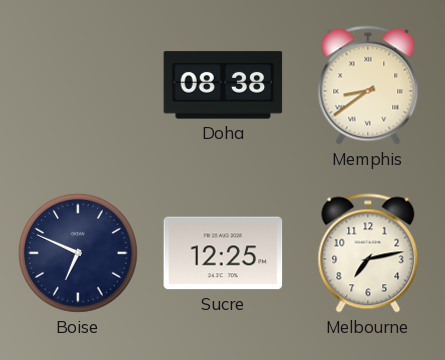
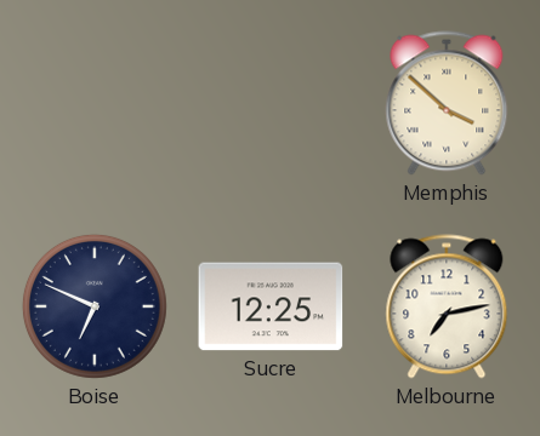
Doha: 08:38 -> none
Memphis: 8:39 -> 3:52
